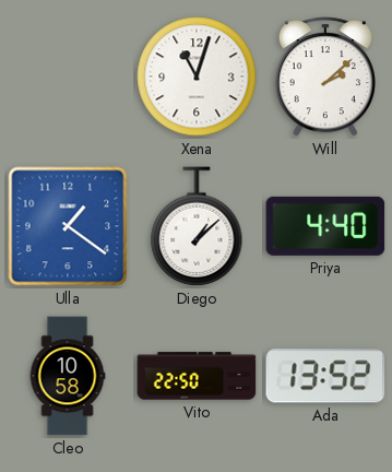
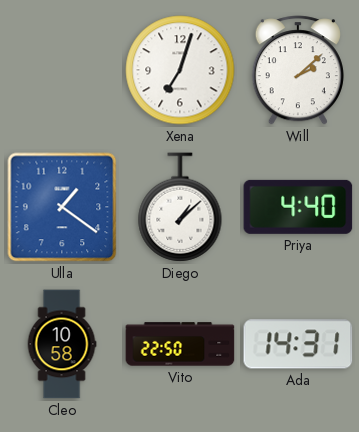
Xena: 11:03 -> 7:03
Ada: 13:52 -> 14:31
